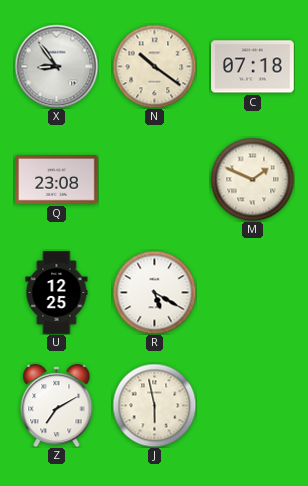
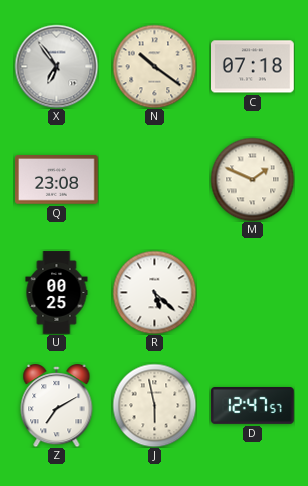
X: 8:54 -> 6:54
U: 12:25 -> 00:25
R: 5:20 -> 5:22
D: none -> 12:47
